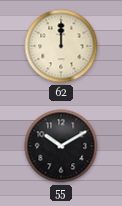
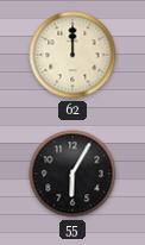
55: 10:10 -> 6:05
